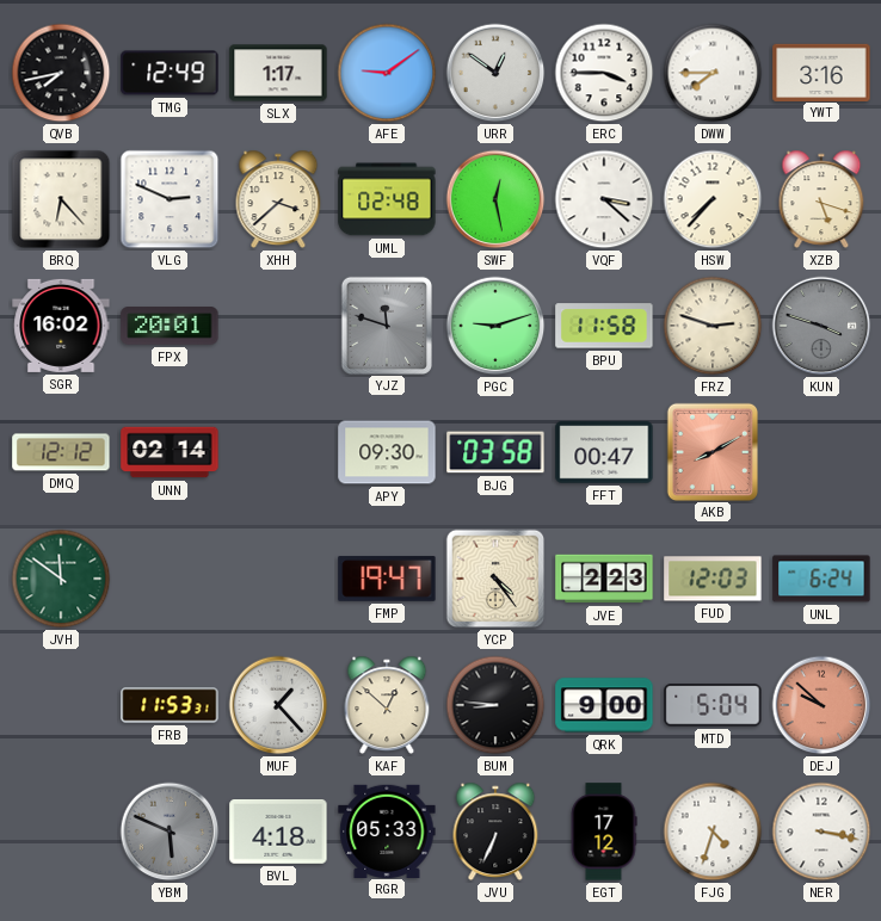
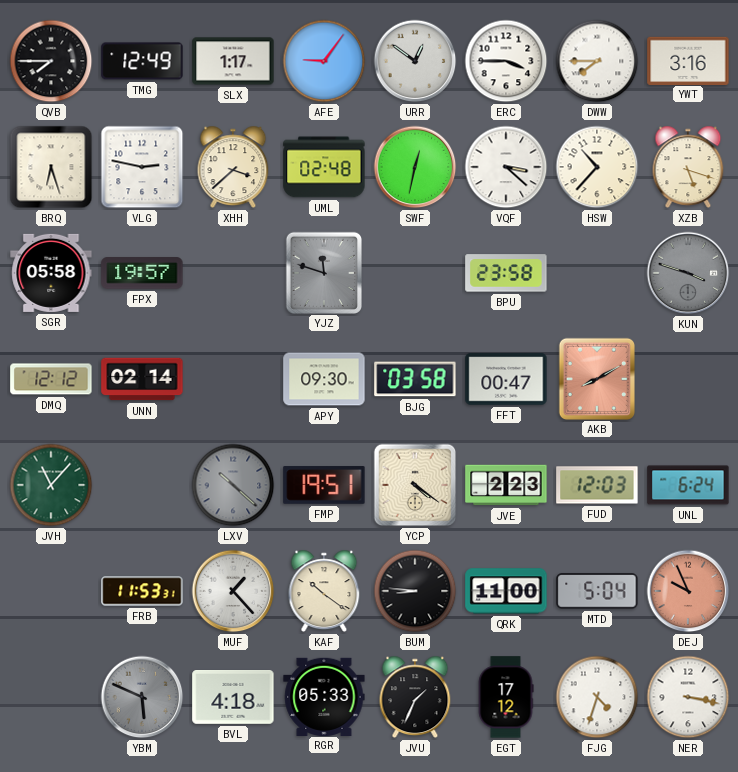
QVB: 7:43 -> 7:45
AFE: 9:09 -> 9:06
BRQ: 6:23 -> 6:27
VLG: 2:49 -> 2:47
SWF: 12:28 -> 12:32
HSW: 7:37 -> 10:37
SGR: 16:02 -> 05:58
FPX: 20:01 -> 19:57
PGC: 9:12 -> none
BPU: 11:58 -> 23:58
FRZ: 2:48 -> none
JVH: 11:51 -> 11:07
LXV: none -> 10:22
FMP: 19:47 -> 19:51
YCP: 4:24 -> 4:21
KAF: 12:52 -> 10:21
QRK: 9:00 -> 11:00
DEJ: 9:52 -> 9:56
JVU: 6:34 -> 1:34
